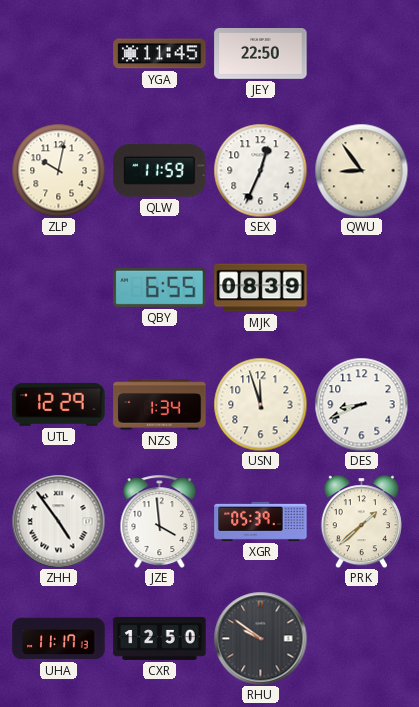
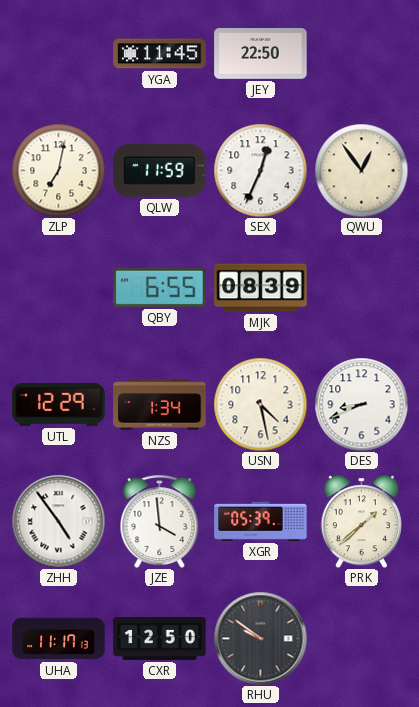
ZLP: 10:02 -> 7:02
QWU: 8:54 -> 12:54
USN: 11:57 -> 4:28
